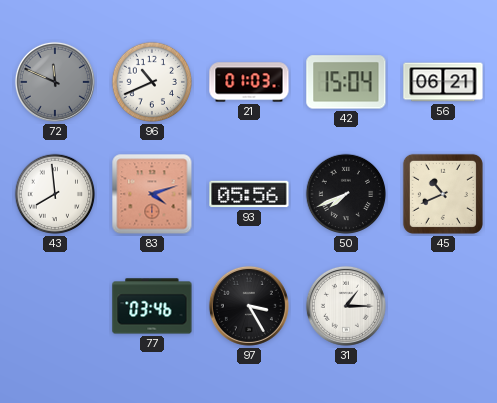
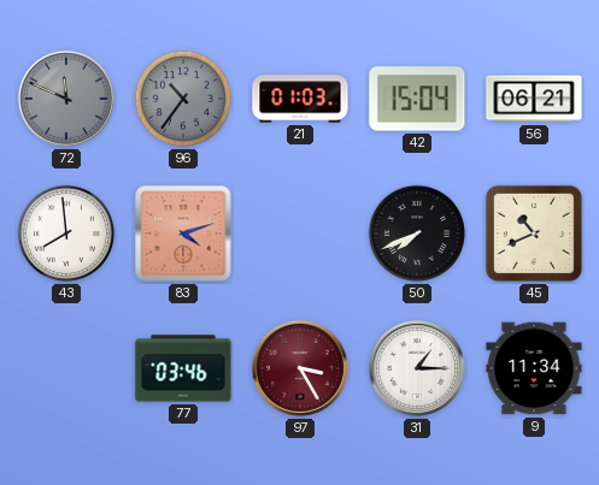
96: 10:41 -> 10:36
96 dial: white -> grey
93: 05:56 -> none
97 dial: black -> burgundy
9: none -> 11:34
